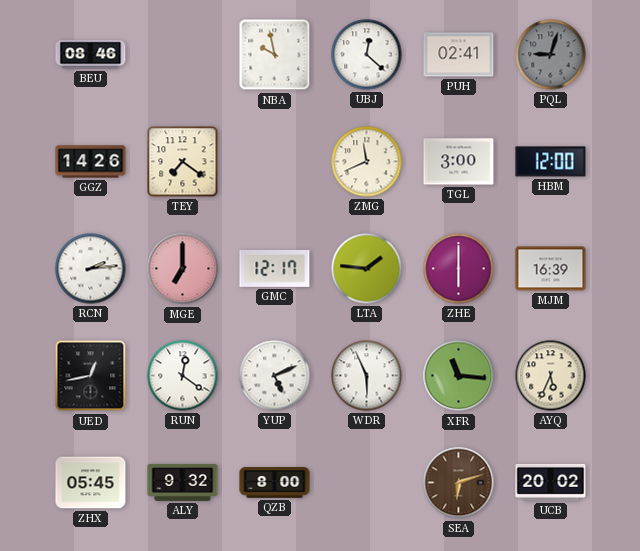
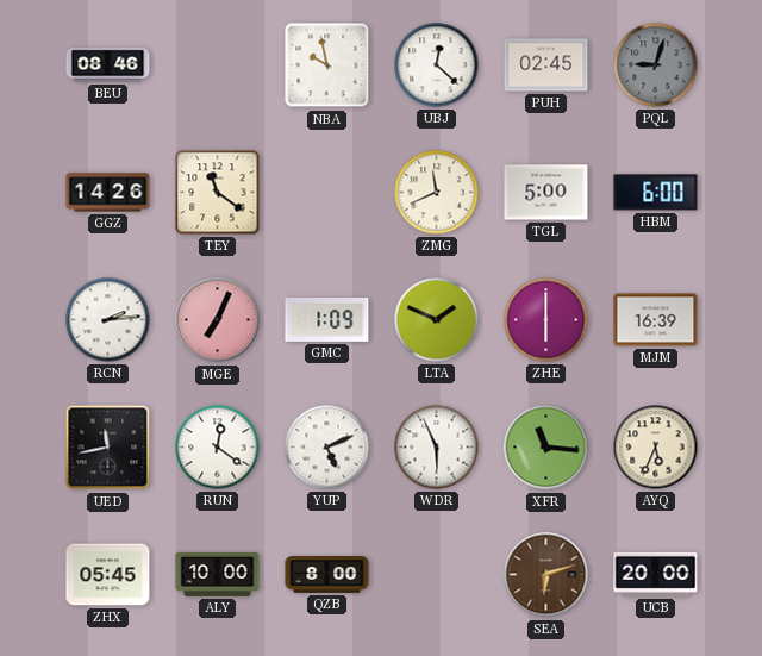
PUH: 02:41 -> 02:45
TEY: 7:21 -> 11:21
TGL: 3:00 -> 5:00
HBM: 12:00 -> 6:00
MGE: 7:00 -> 7:04
GMC: 12:17 -> 1:09
LTA: 1:46 -> 1:49
UED: 12:43 -> 11:43
ALY: 9:32 -> 10:00
UCB: 20:02 -> 20:00
